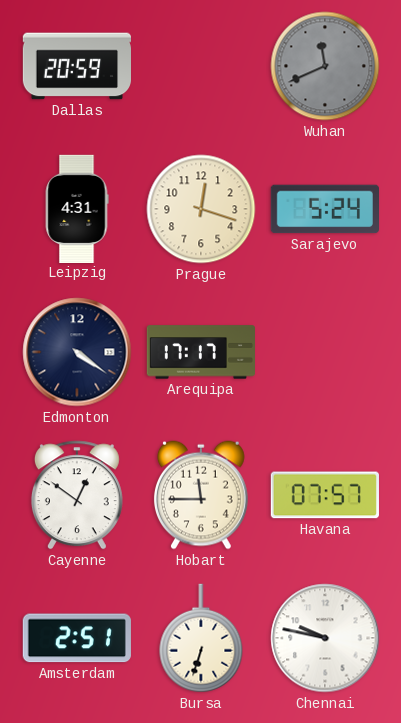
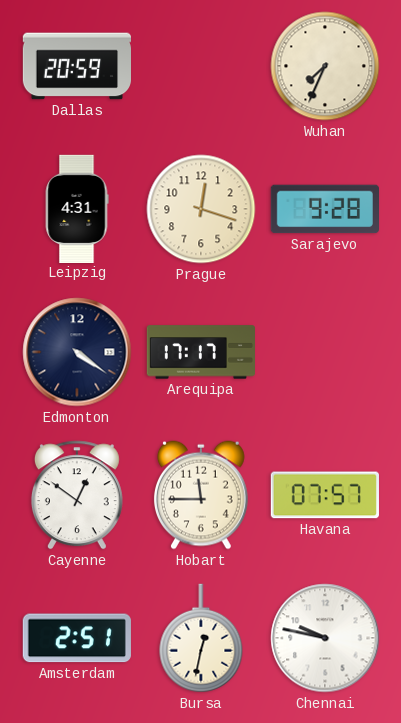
Wuhan: 11:41 -> 7:34
Wuhan dial: grey -> cream
Sarajevo: 5:24 -> 9:28
Bursa: 6:33 -> 12:32
